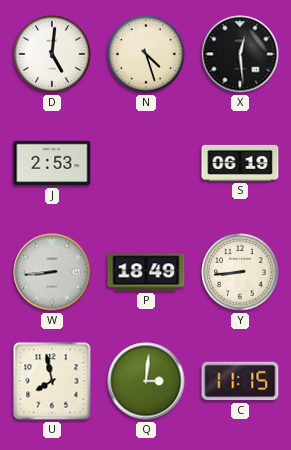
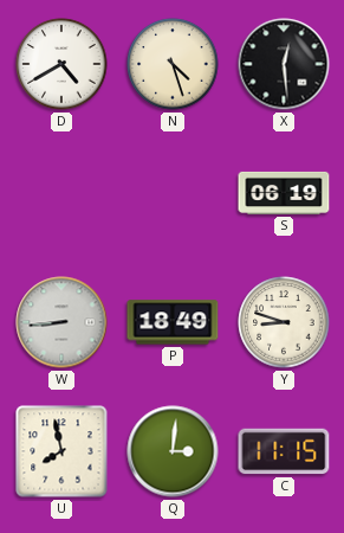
D: 5:01 -> 4:40
J: 2:53 -> none
Y: 8:44 -> 8:48
